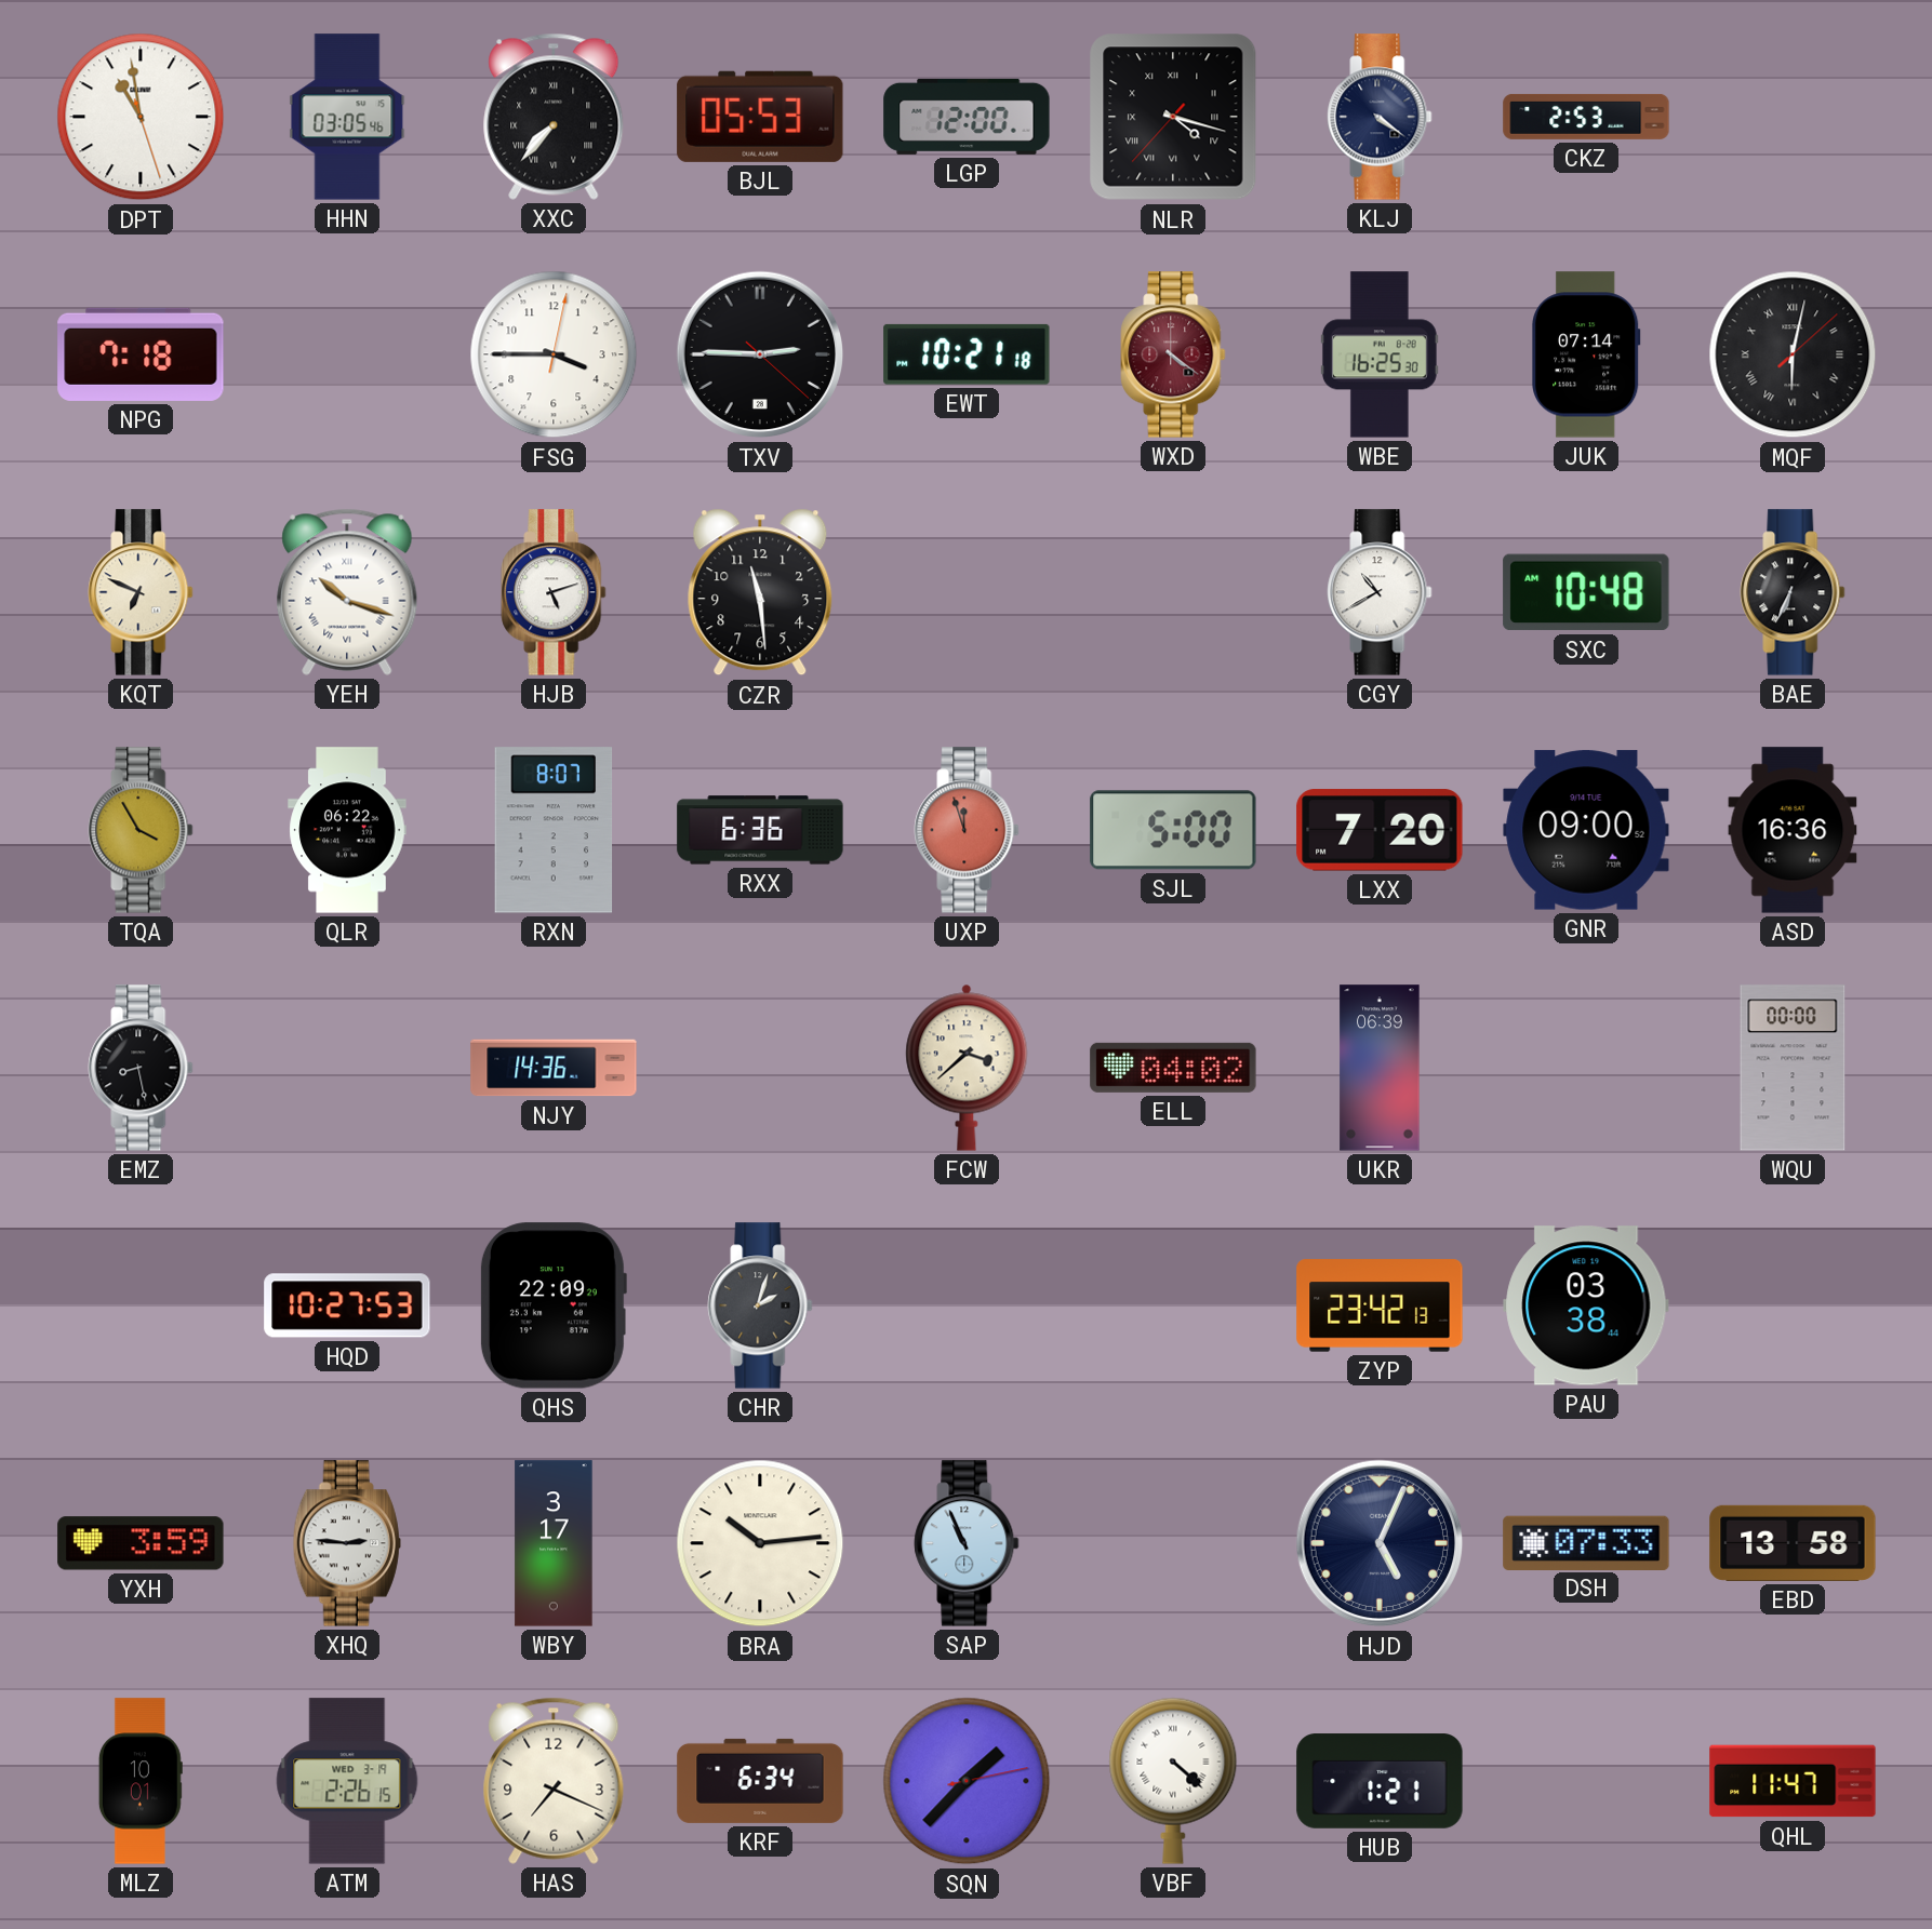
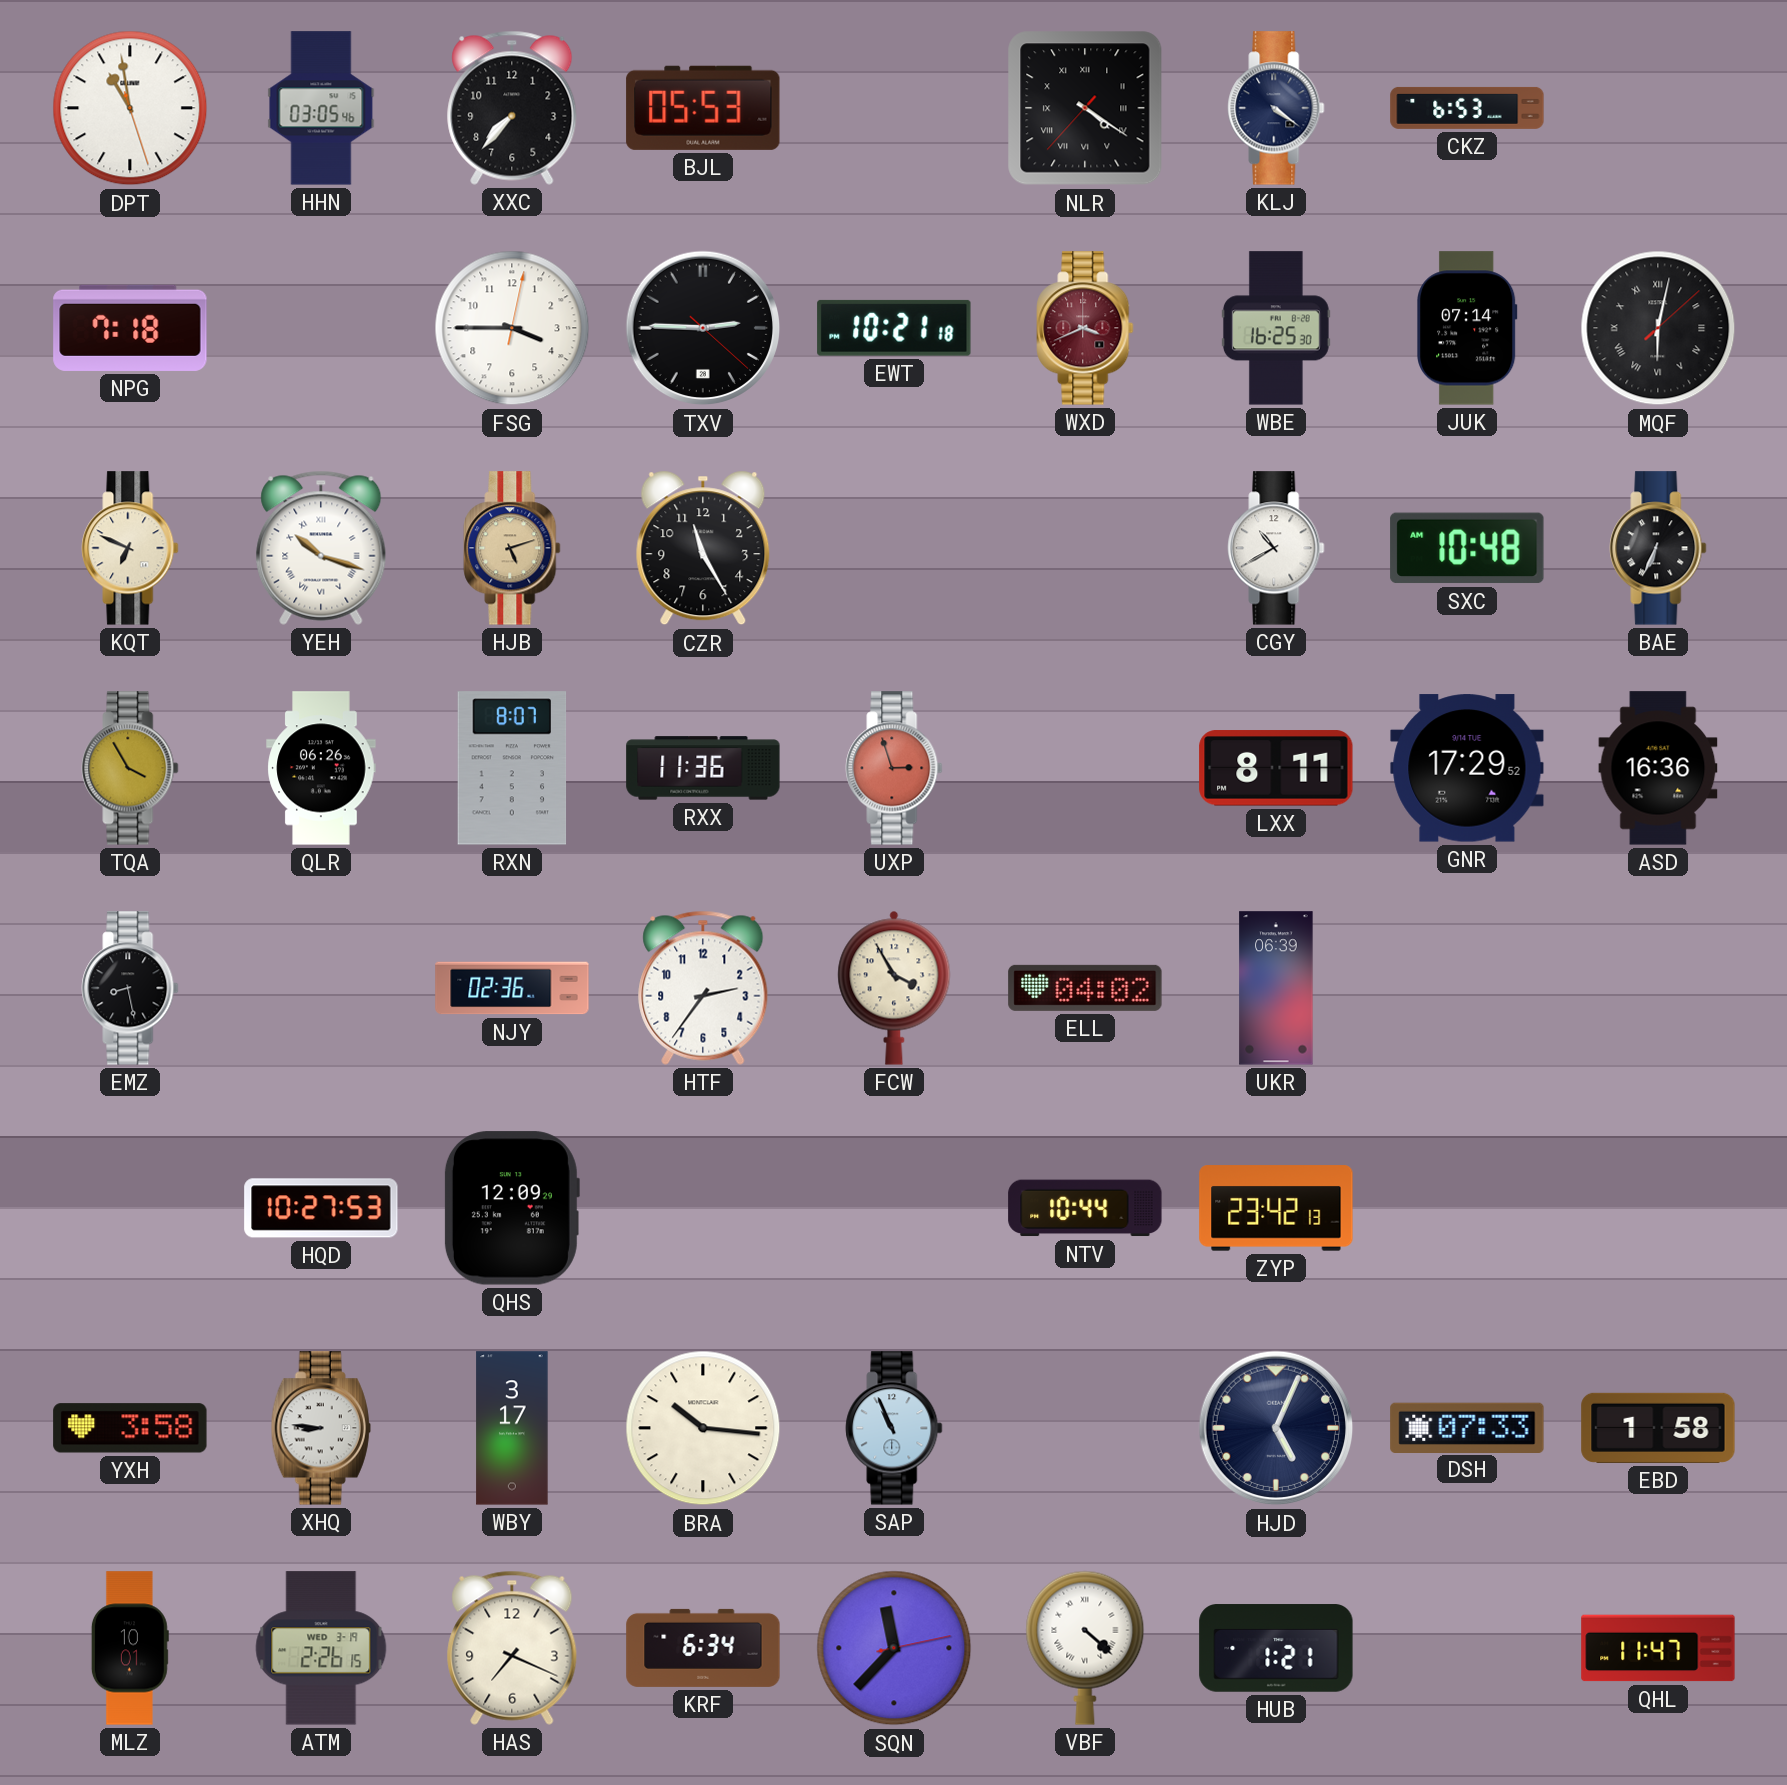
XXC numerals: Roman -> Arabic
LGP: 12:00 -> none
NLR: 4:17 -> 4:20
CKZ: 2:53 -> 6:53
WXD: 4:21 -> 3:41
HJB dial: white -> champagne
CZR: 11:29 -> 11:25
QLR: 06:22 -> 06:26
RXX: 6:36 -> 11:36
UXP: 11:57 -> 2:57
SJL: 5:00 -> none
LXX: 7:20 -> 8:11
GNR: 09:00 -> 17:29
NJY: 14:36 -> 02:36
HTF: none -> 2:36
FCW: 3:38 -> 3:55
WQU: 00:00 -> none
QHS: 22:09 -> 12:09
CHR: 2:03 -> none
NTV: none -> 10:44
PAU: 03:38 -> none
YXH: 3:59 -> 3:58
XHQ: 2:46 -> 8:46
BRA: 10:14 -> 10:16
EBD: 13:58 -> 1:58
SQN: 1:37 -> 11:37
